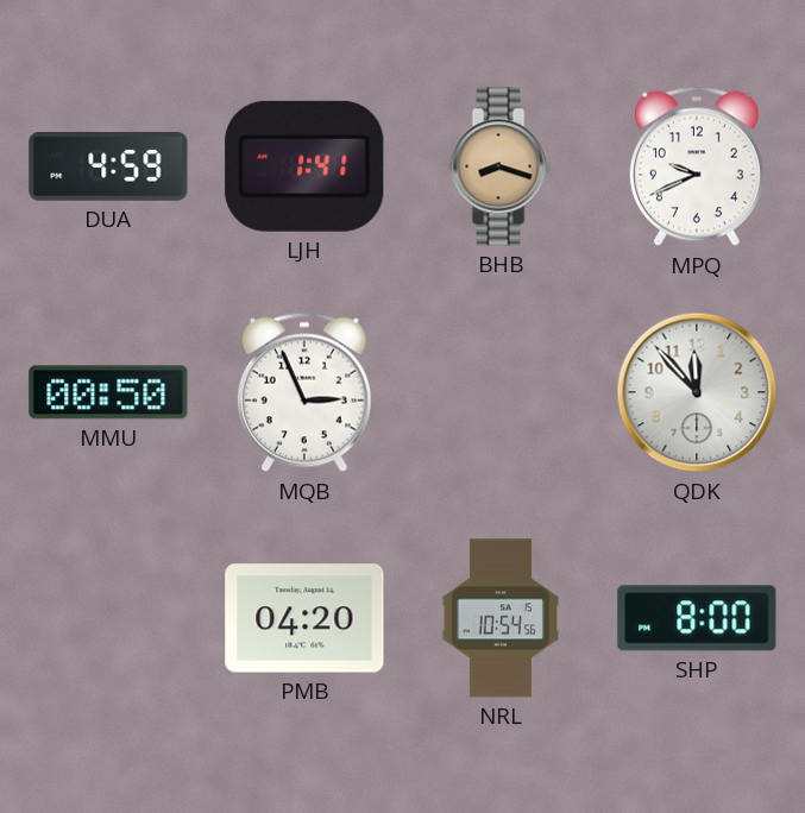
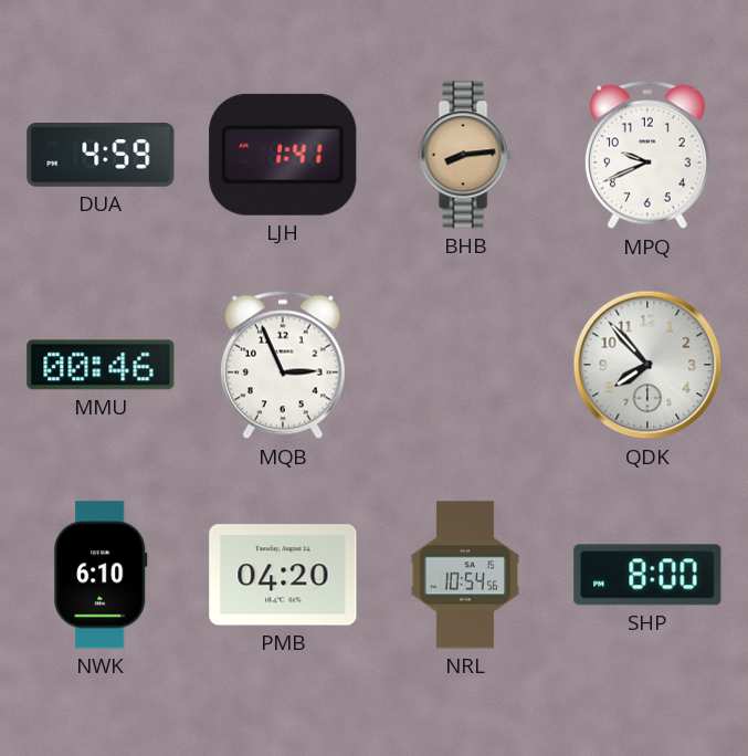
BHB: 8:18 -> 8:14
MMU: 00:50 -> 00:46
QDK: 11:53 -> 7:53
NWK: none -> 6:10
